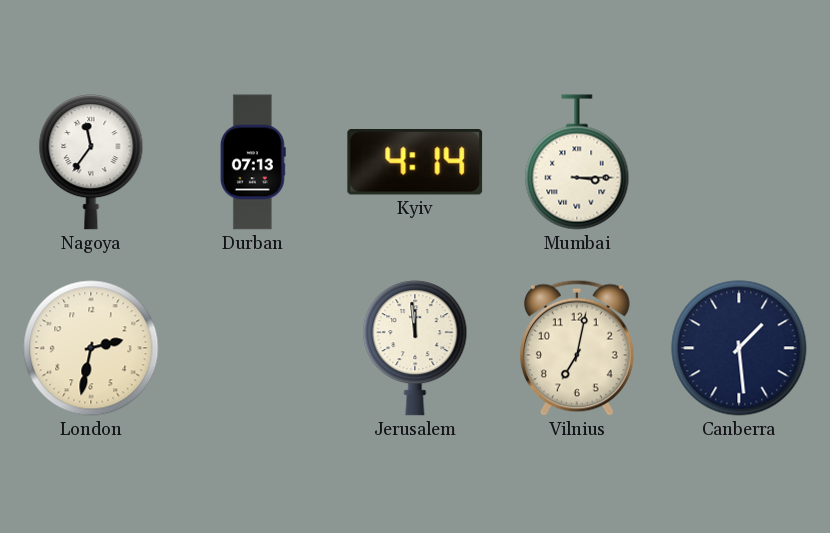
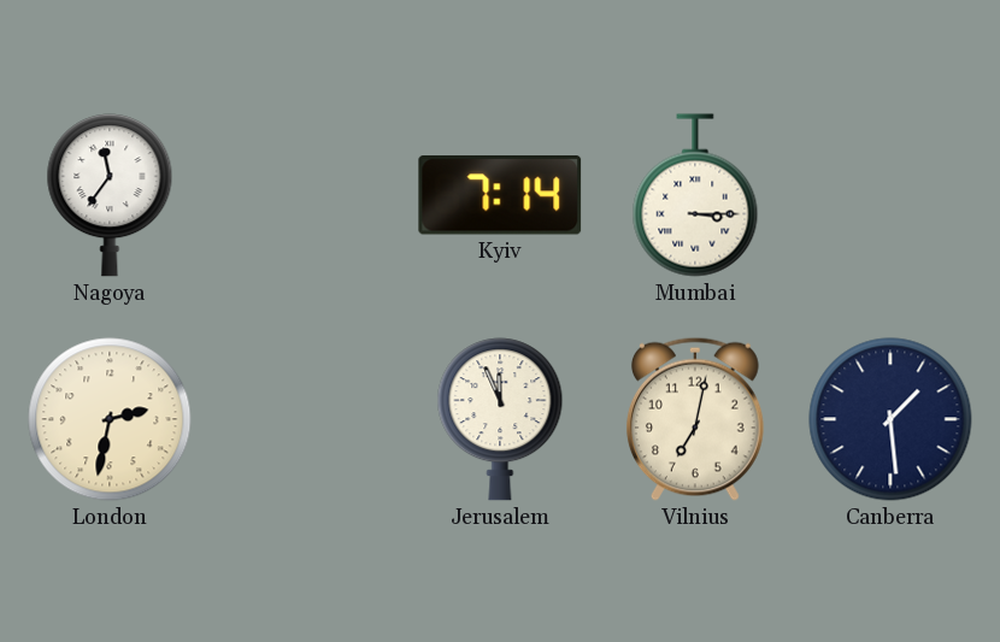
Durban: 07:13 -> none
Kyiv: 4:14 -> 7:14
Jerusalem: 11:59 -> 11:56
